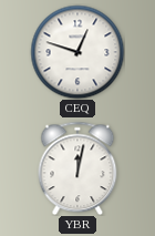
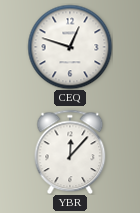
YBR: 12:02 -> 12:07
